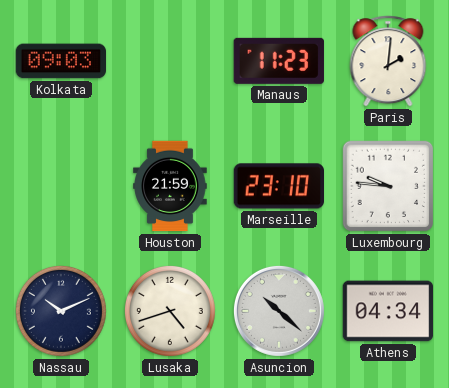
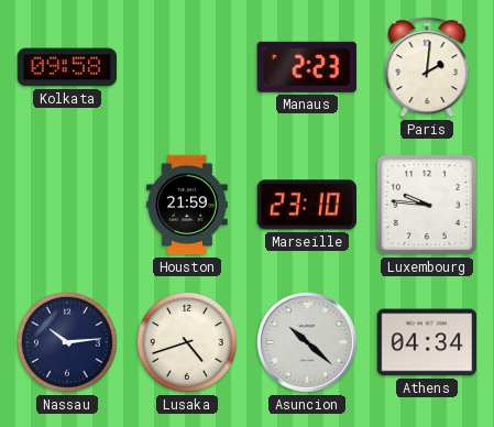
Kolkata: 09:03 -> 09:58
Manaus: 11:23 -> 2:23
Nassau: 10:11 -> 10:14
